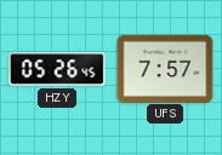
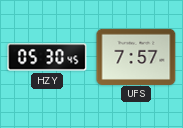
HZY: 05:26 -> 05:30
